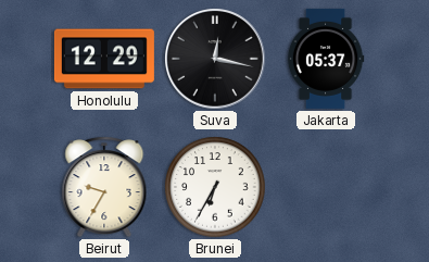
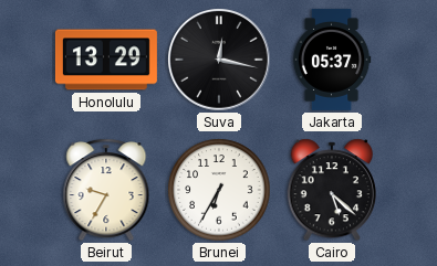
Honolulu: 12:29 -> 13:29
Cairo: none -> 5:22
